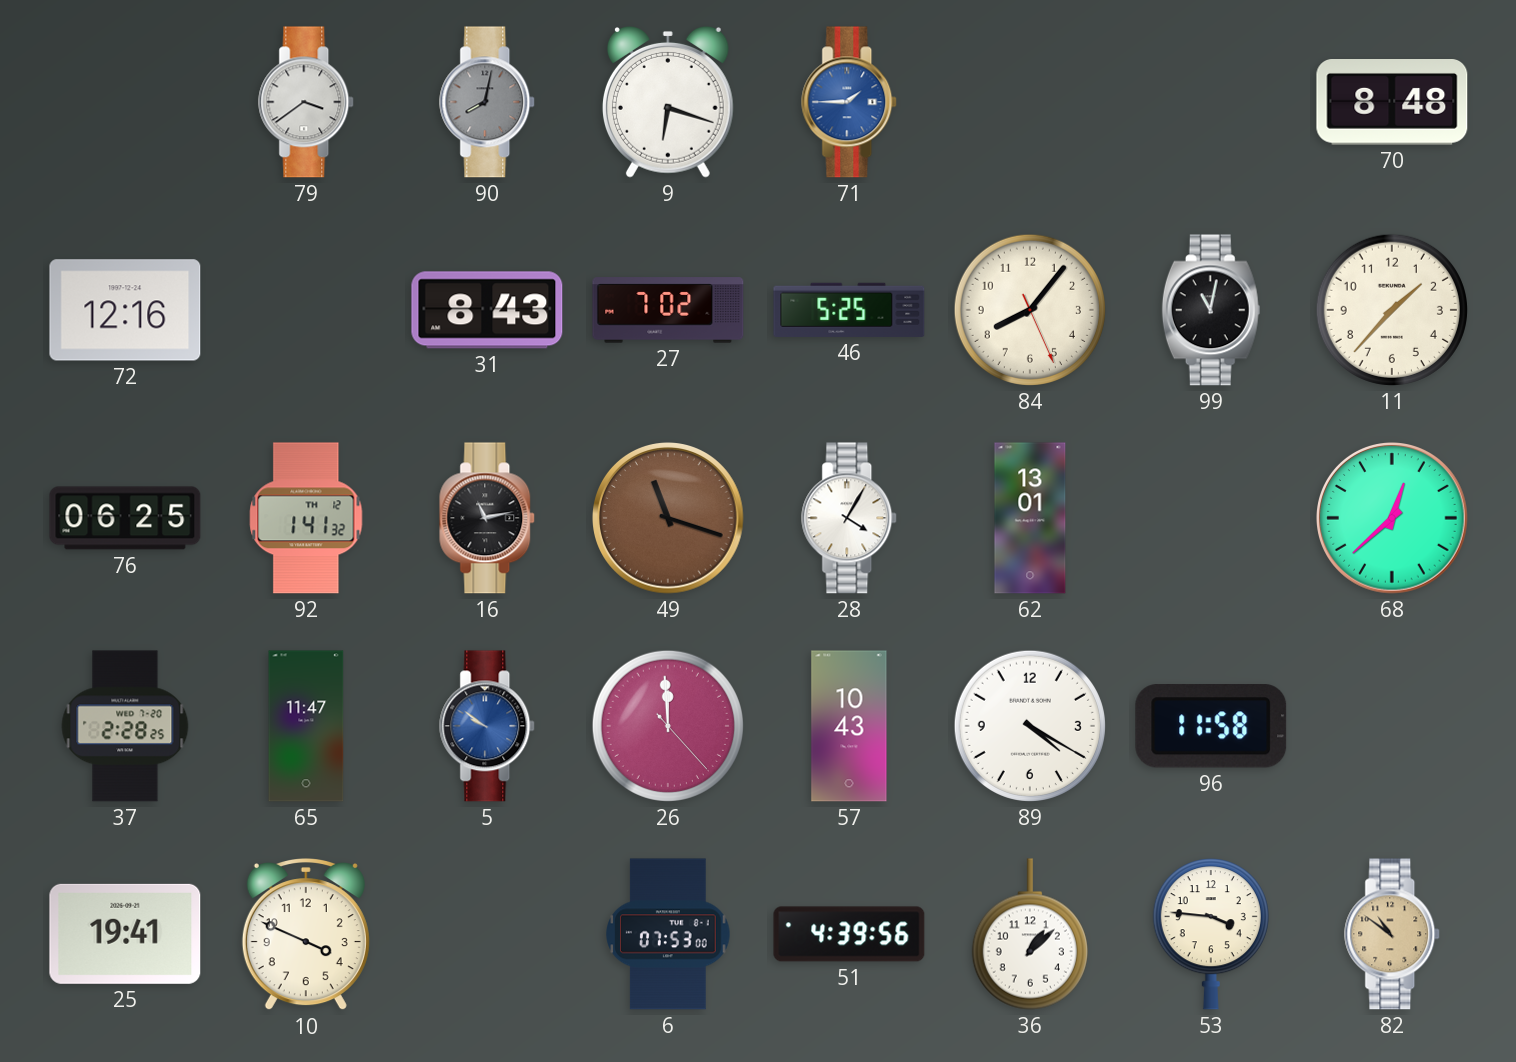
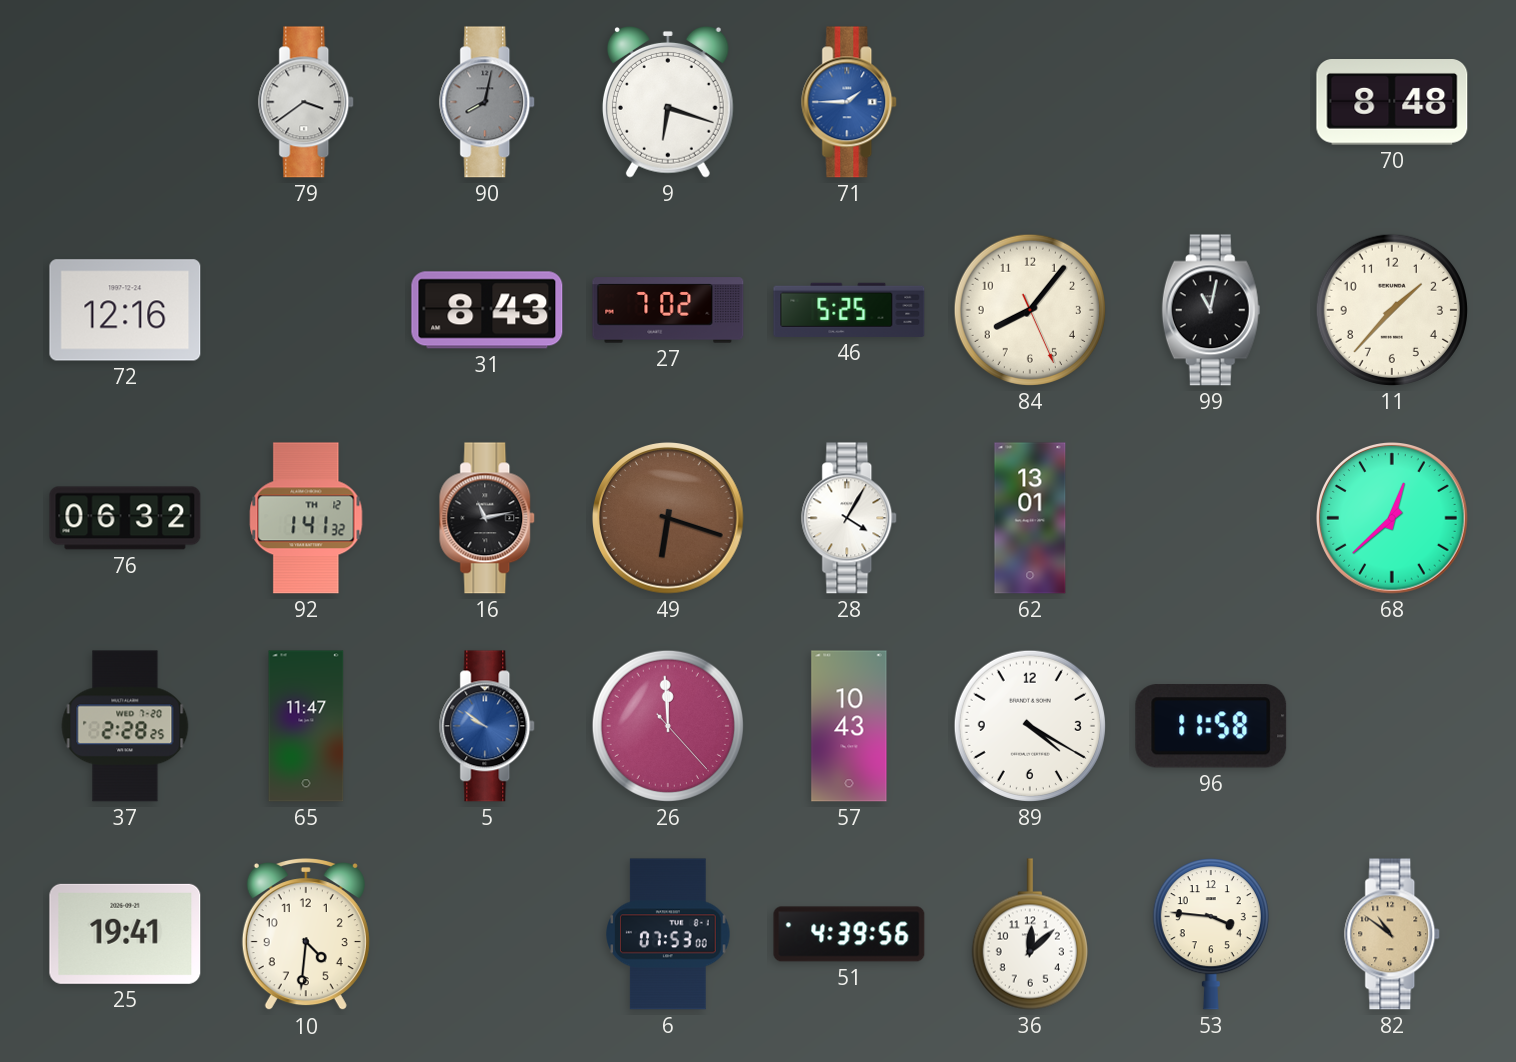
76: 06:25 -> 06:32
49: 11:18 -> 6:18
10: 3:49 -> 4:31
36: 1:08 -> 12:08
